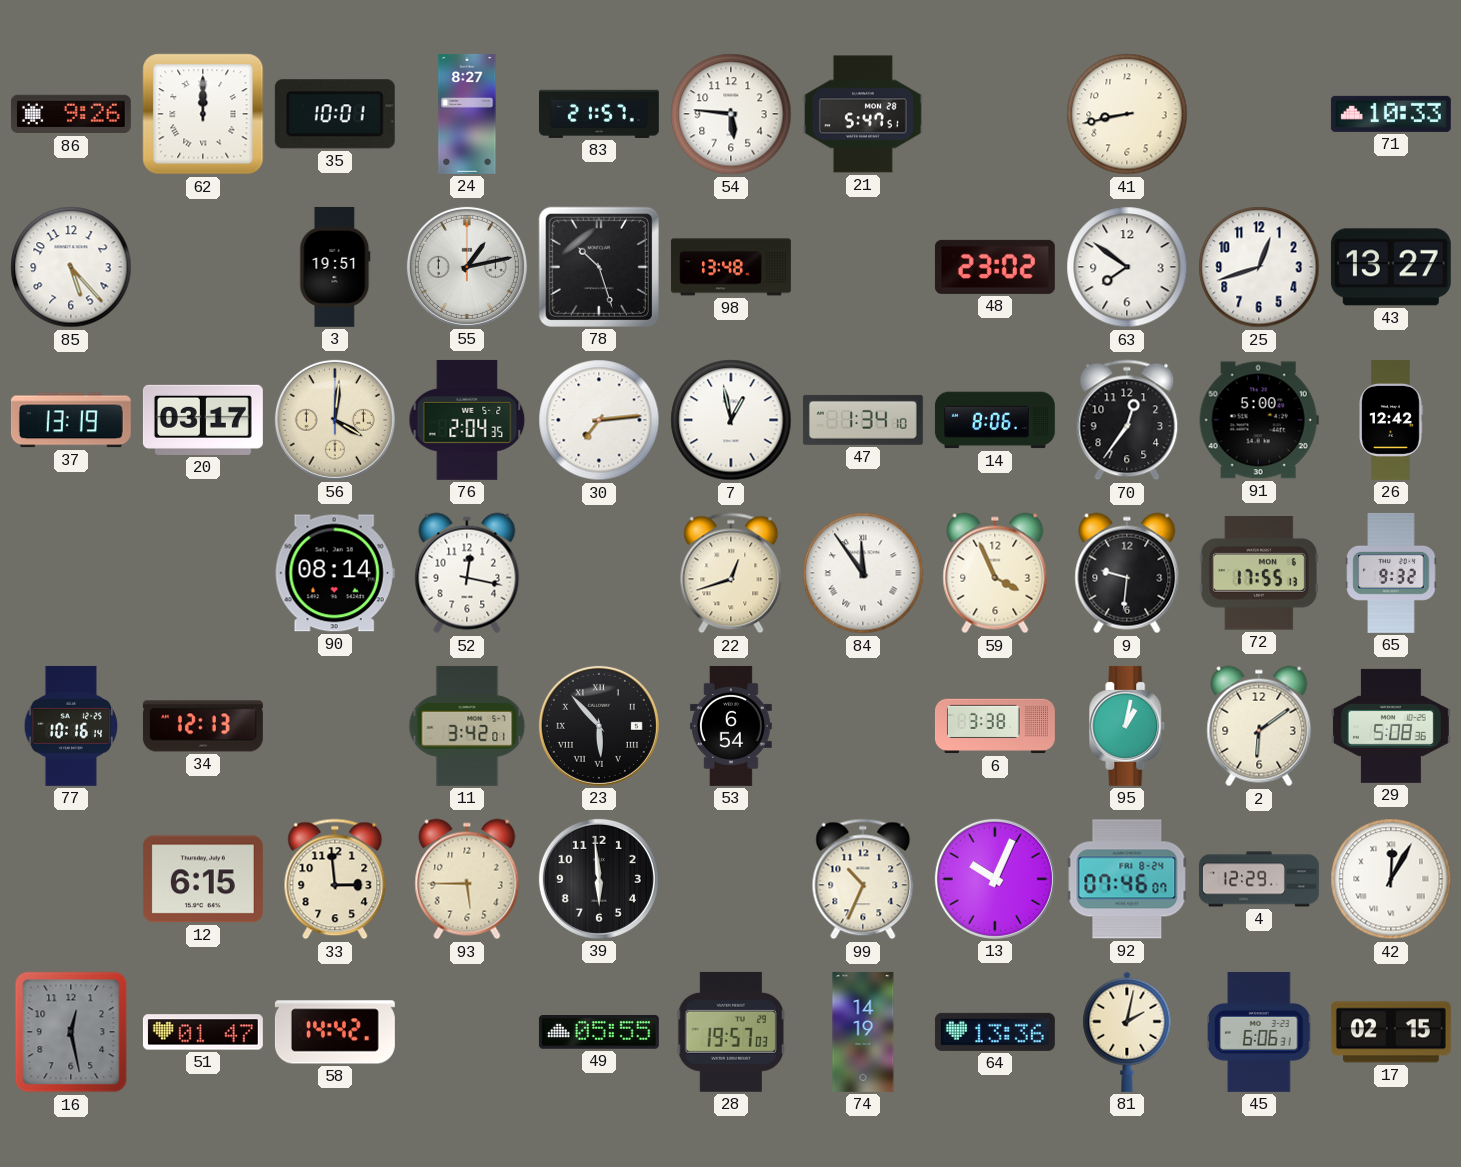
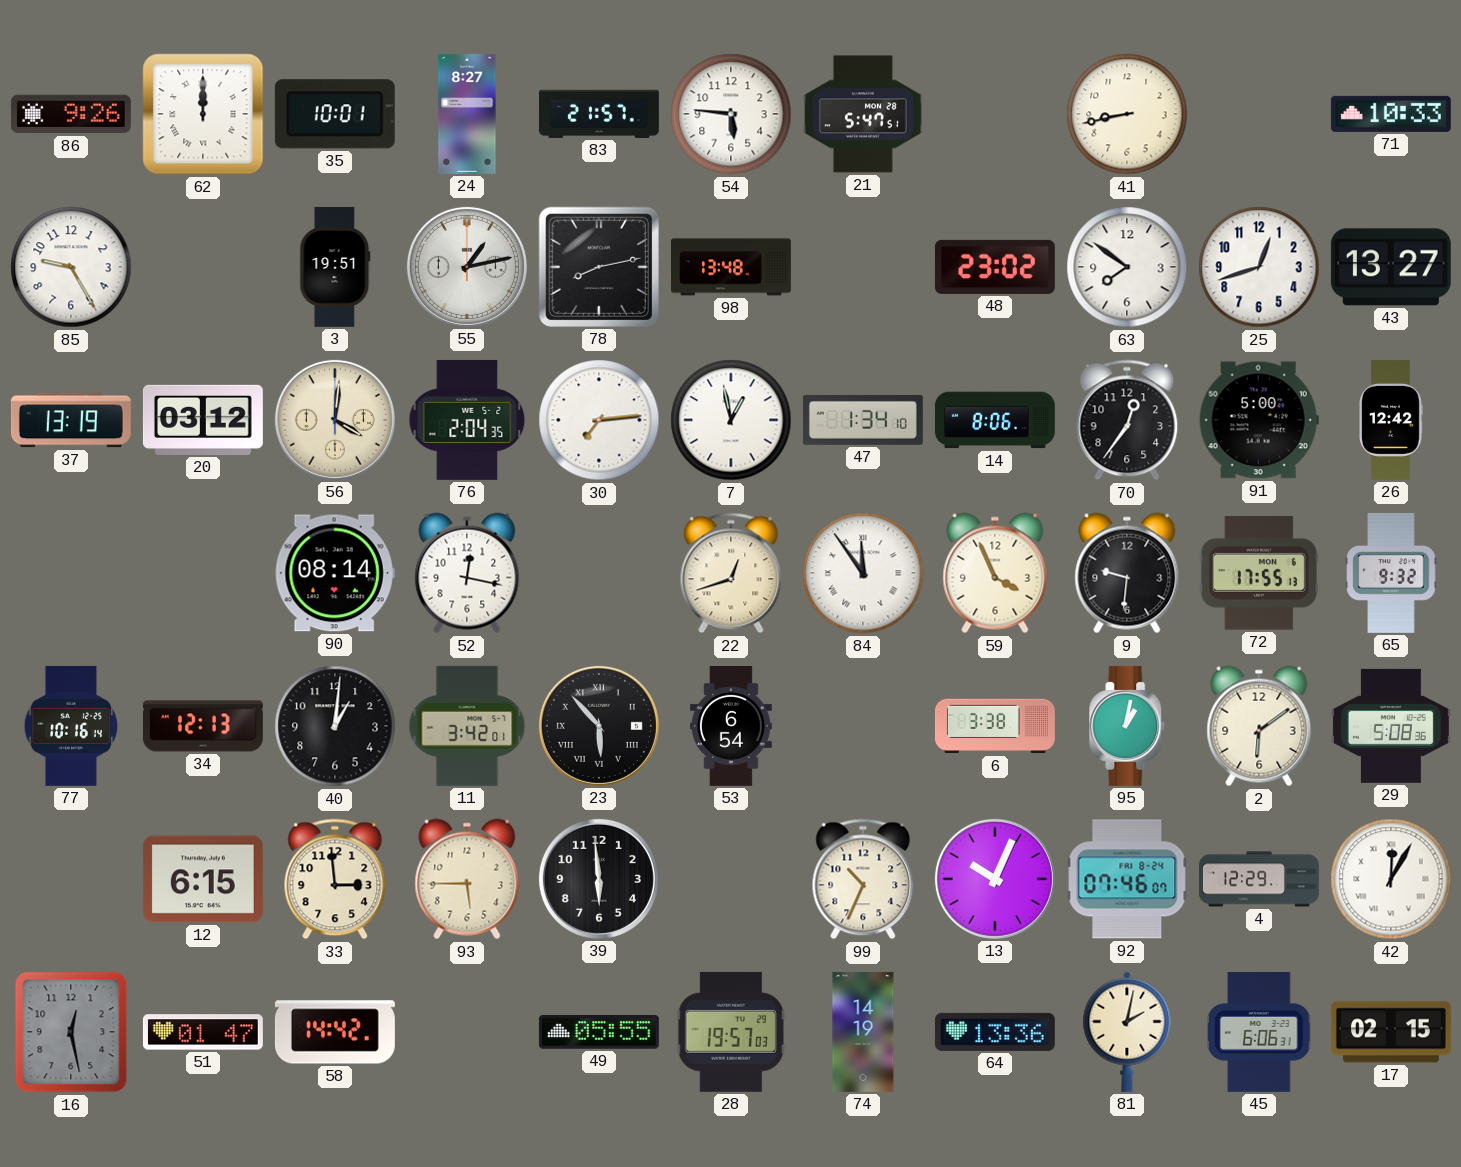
85: 5:23 -> 9:25
78: 10:27 -> 8:13
20: 03:17 -> 03:12
40: none -> 1:01
